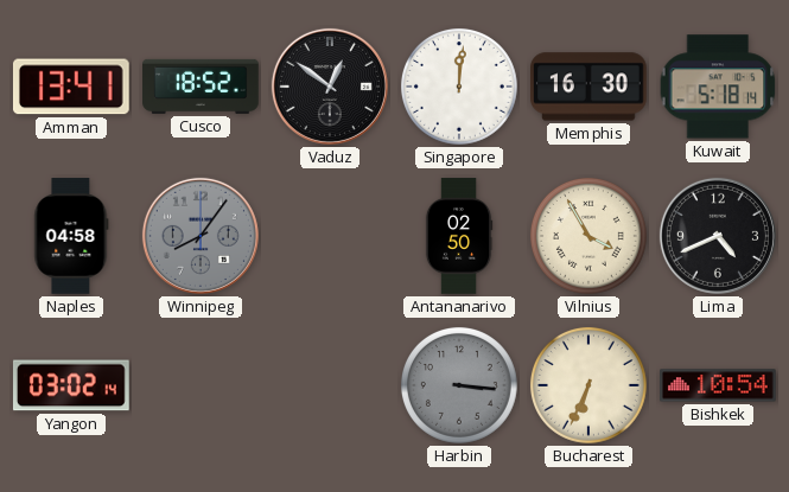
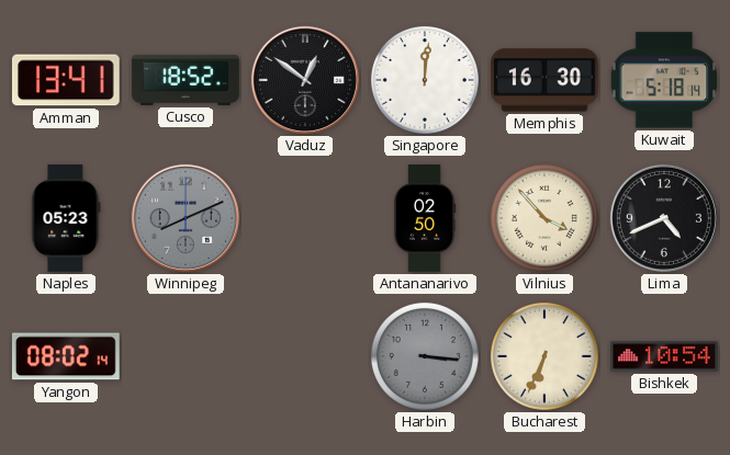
Naples: 04:58 -> 05:23
Winnipeg: 8:06 -> 8:11
Vilnius: 3:55 -> 3:53
Yangon: 03:02 -> 08:02
